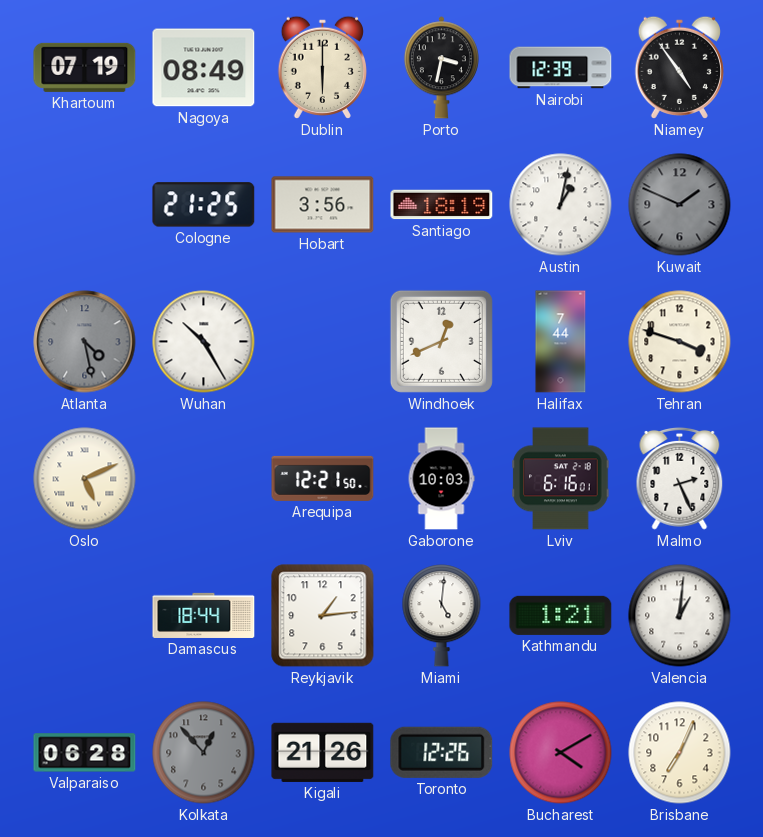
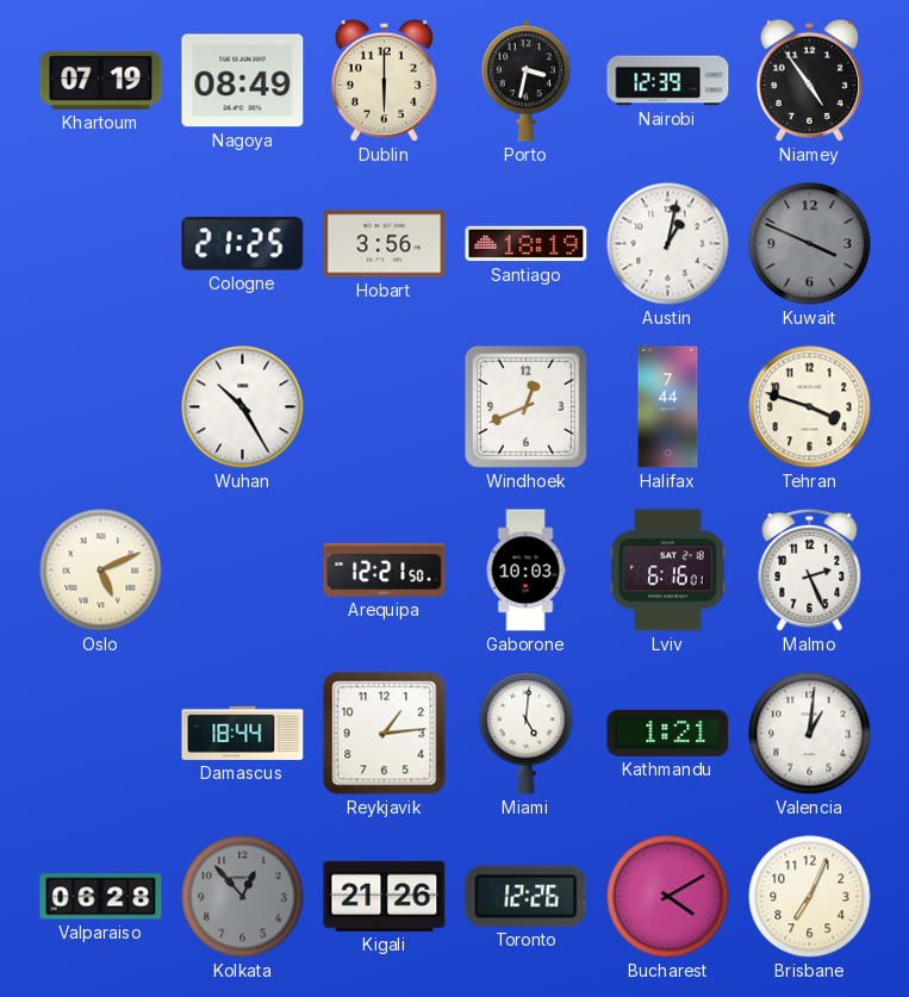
Kuwait: 1:49 -> 3:49
Atlanta: 4:28 -> none
